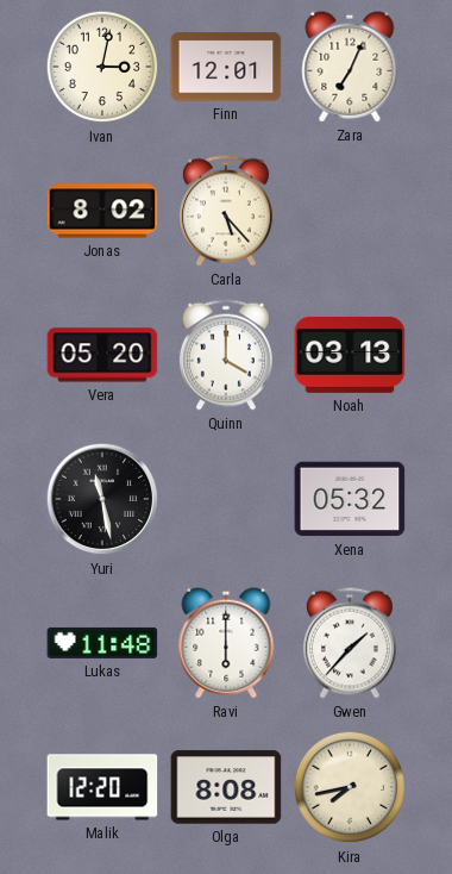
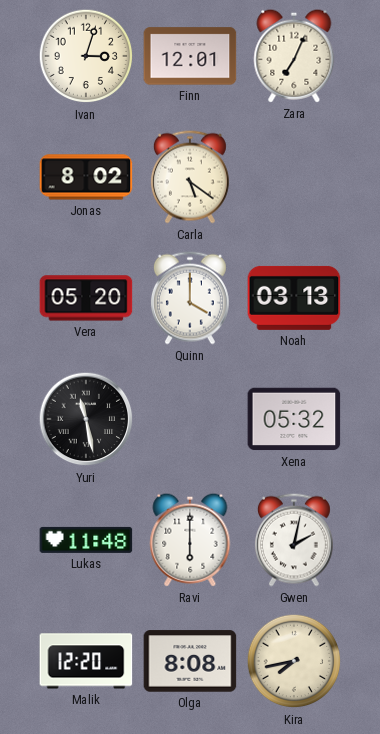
Ivan: 3:02 -> 3:03
Carla: 5:23 -> 5:21
Gwen: 1:37 -> 2:02
